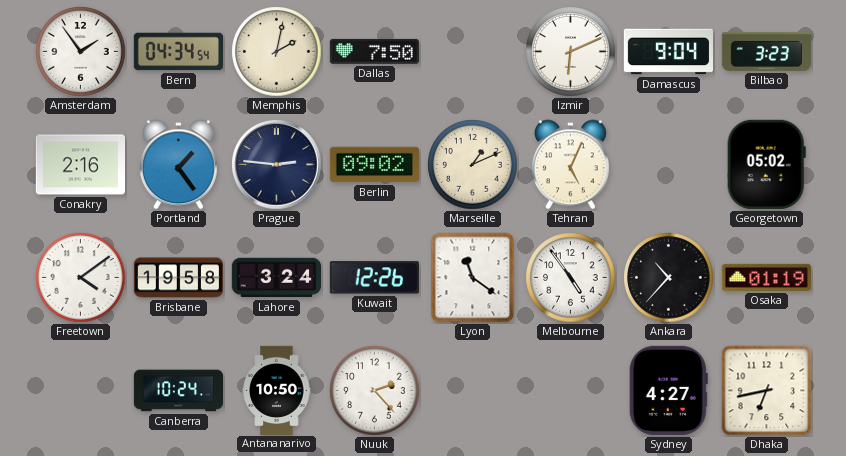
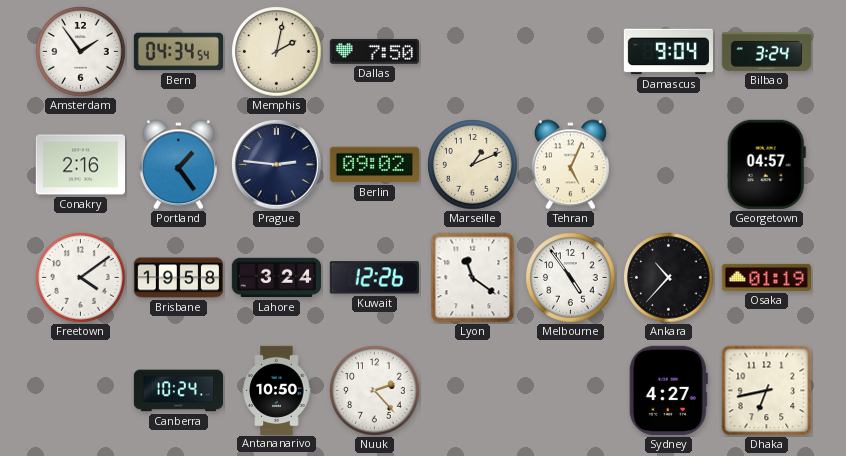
Izmir: 6:11 -> none
Bilbao: 3:23 -> 3:24
Georgetown: 05:02 -> 04:57
